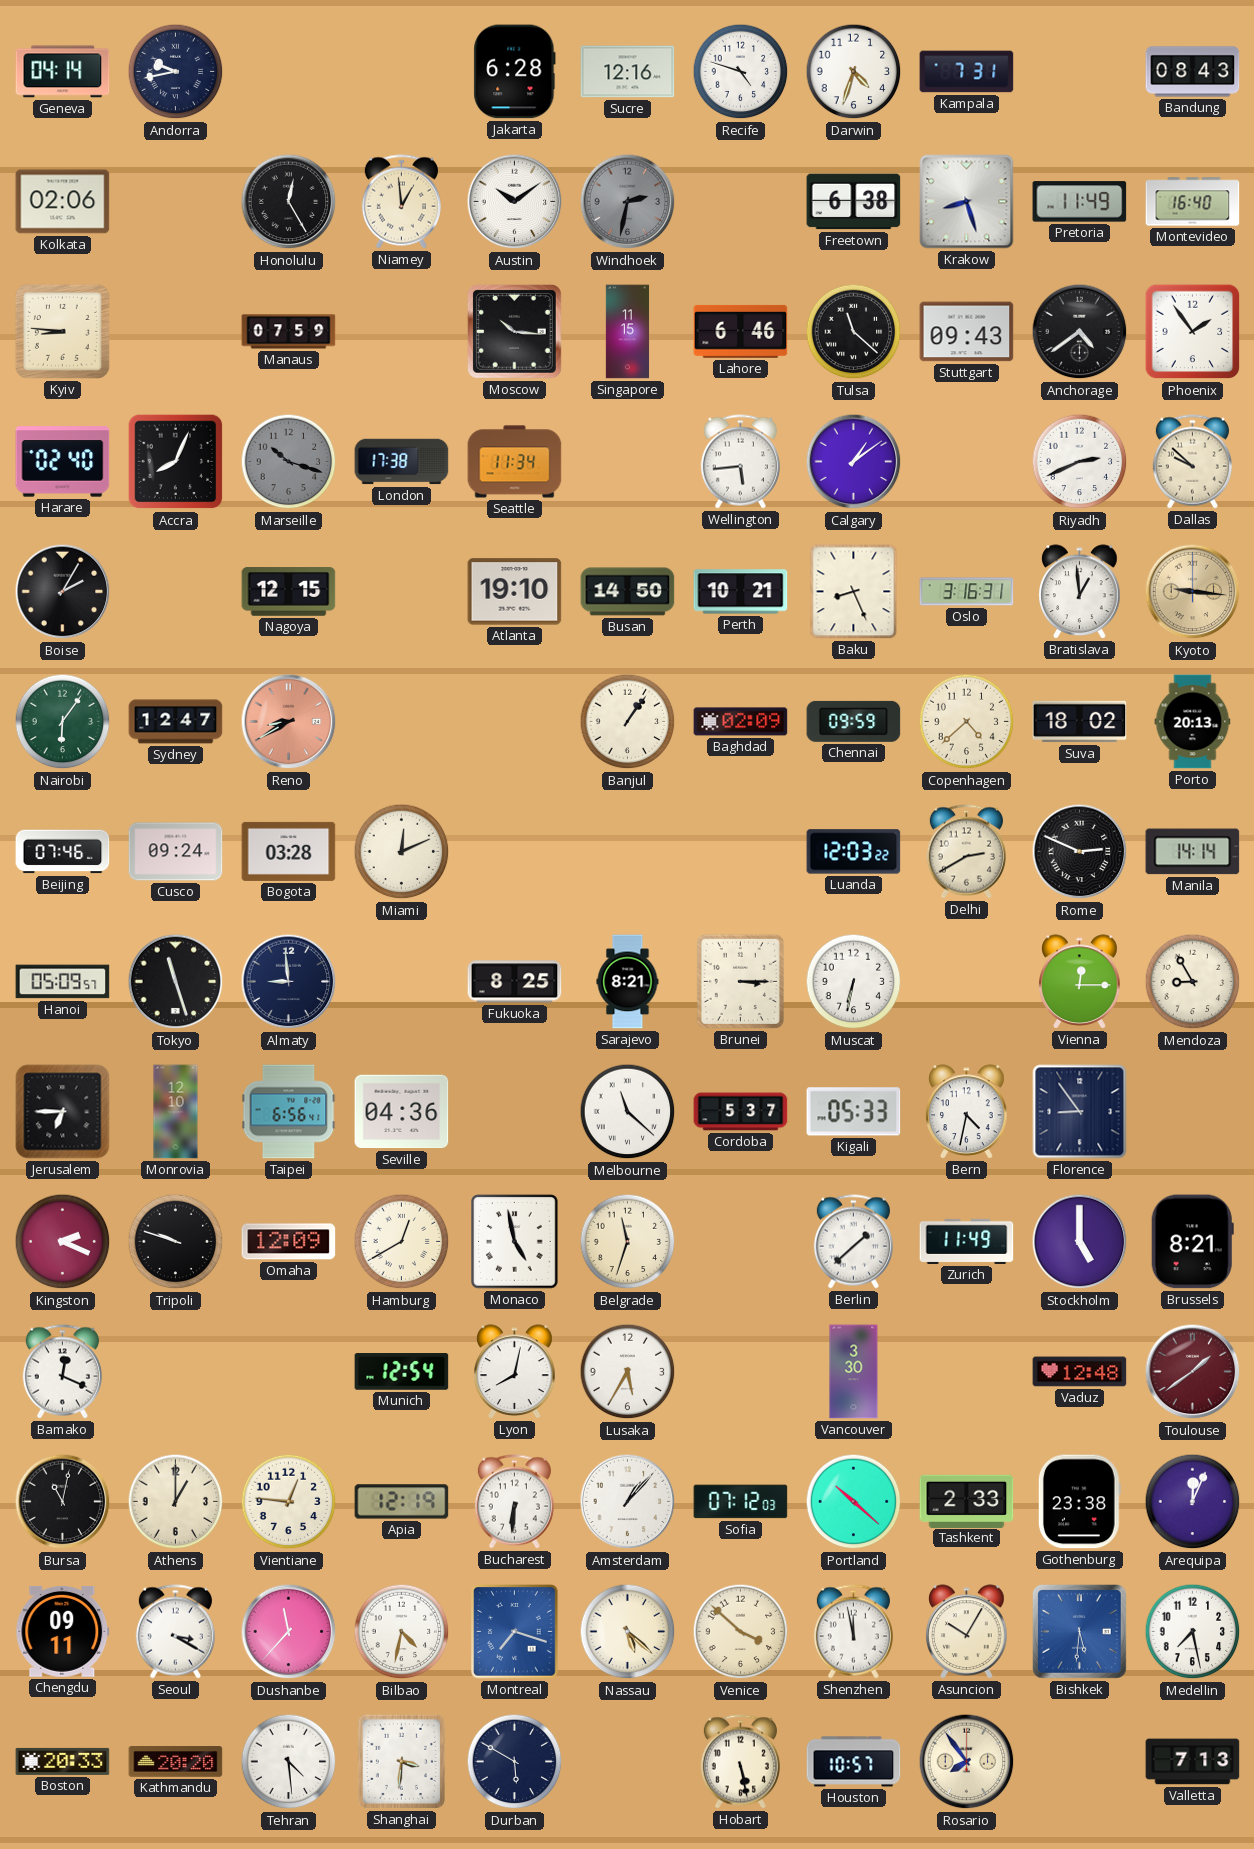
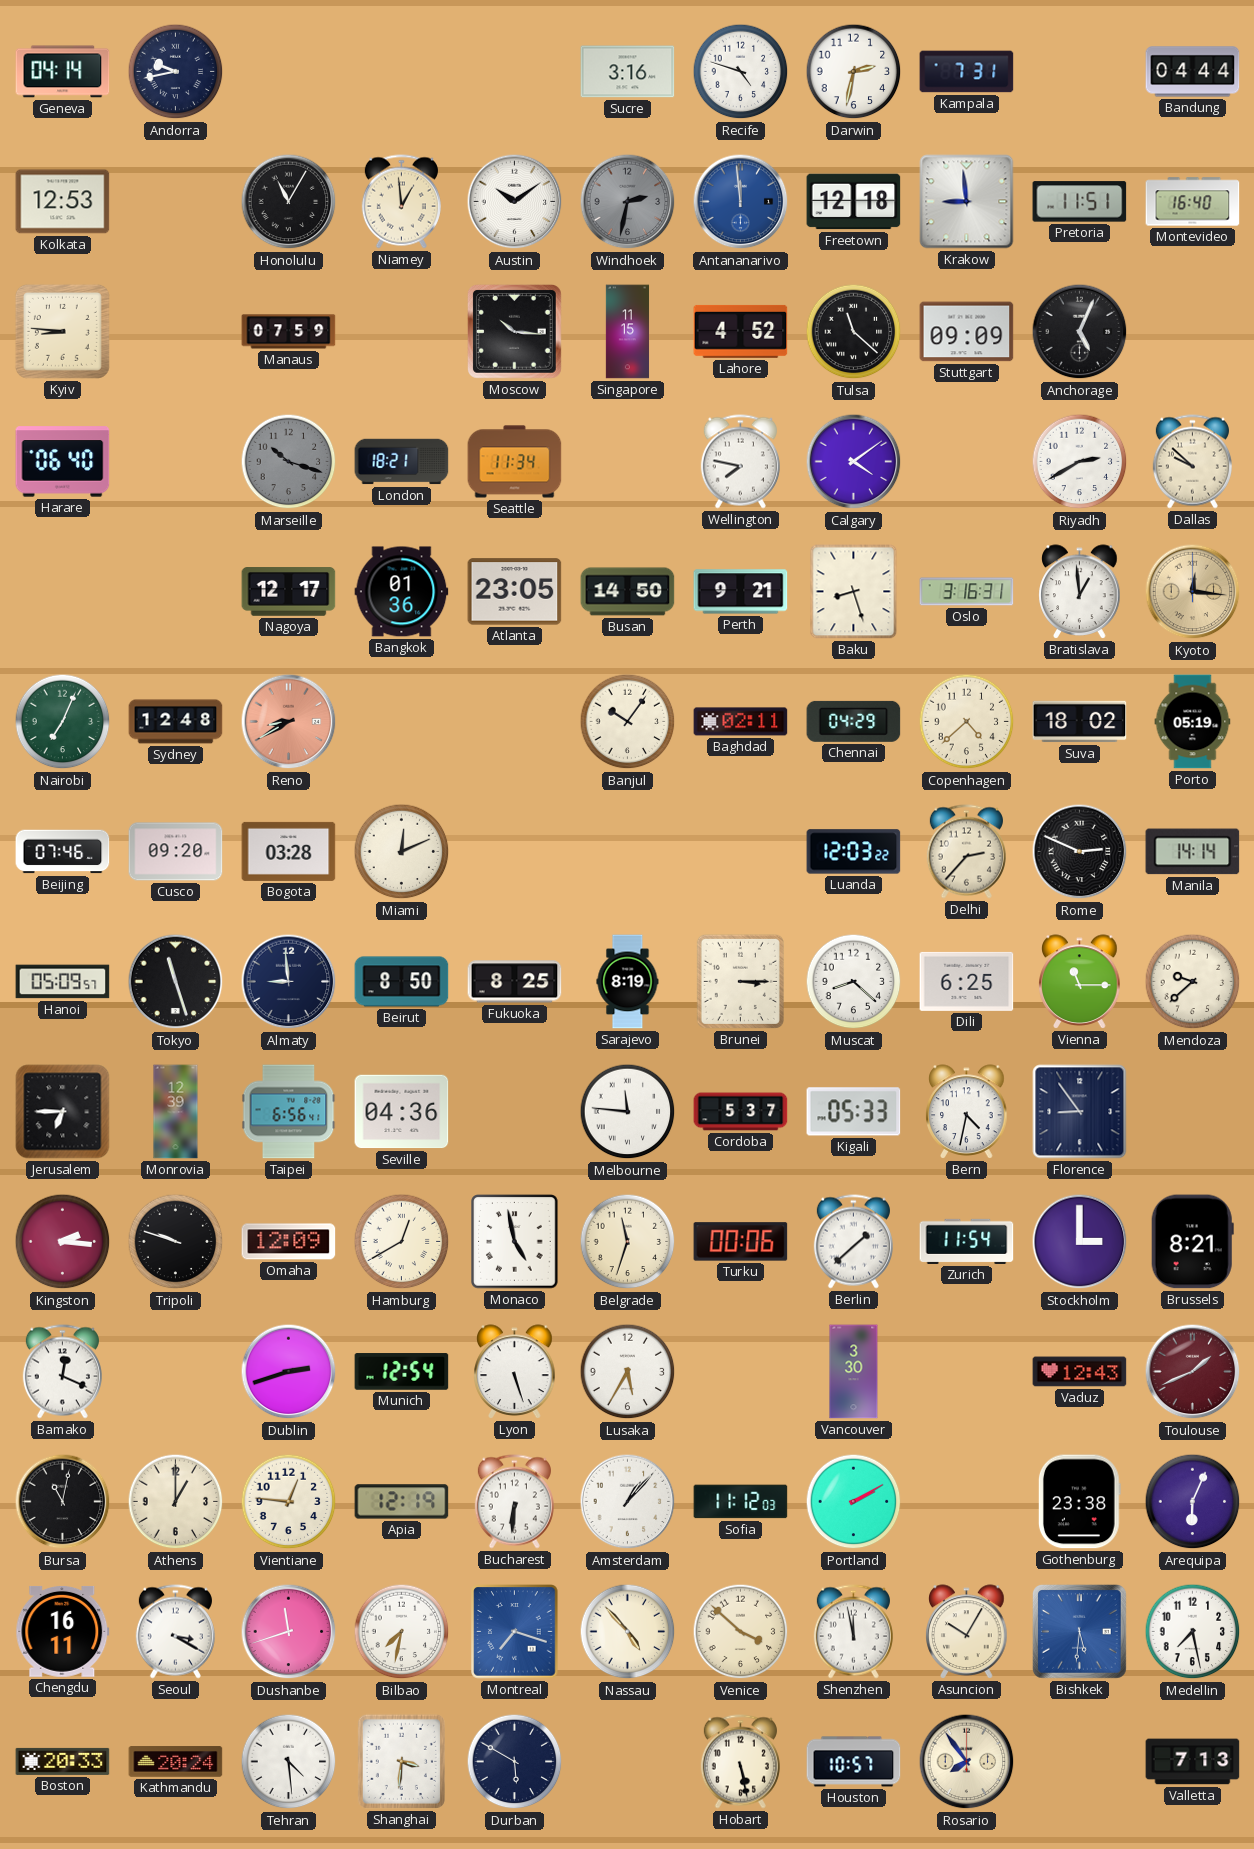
Jakarta: 6:28 -> none
Sucre: 12:16 -> 3:16
Darwin: 4:33 -> 2:32
Bandung: 08:43 -> 04:44
Kolkata: 02:06 -> 12:53
Honolulu: 12:25 -> 11:05
Antananarivo: none -> 11:59
Freetown: 6:38 -> 12:18
Krakow: 8:27 -> 8:59
Pretoria: 11:49 -> 11:51
Lahore: 6:46 -> 4:52
Stuttgart: 09:43 -> 09:09
Anchorage: 4:39 -> 5:04
Phoenix: 1:54 -> none
Harare: 02:40 -> 06:40
Accra: 8:04 -> none
London: 17:38 -> 18:21
Wellington: 5:44 -> 7:47
Calgary: 1:09 -> 4:09
Riyadh: 2:41 -> 2:40
Boise: 2:05 -> none
Nagoya: 12:15 -> 12:17
Bangkok: none -> 01:36
Atlanta: 19:10 -> 23:05
Perth: 10:21 -> 9:21
Baku: 8:26 -> 8:27
Kyoto: 9:16 -> 12:16
Nairobi: 6:06 -> 7:04
Sydney: 12:47 -> 12:48
Banjul: 1:06 -> 10:06
Baghdad: 02:09 -> 02:11
Chennai: 09:59 -> 04:29
Porto: 20:13 -> 05:19
Cusco: 09:24 -> 09:20
Delhi: 2:40 -> 2:37
Beirut: none -> 8:50
Sarajevo: 8:21 -> 8:19
Muscat: 6:32 -> 8:22
Dili: none -> 6:25
Vienna: 12:15 -> 11:15
Mendoza: 8:55 -> 9:38
Monrovia: 12:10 -> 12:39
Melbourne: 11:22 -> 11:46
Kingston: 2:19 -> 2:16
Turku: none -> 00:06
Zurich: 11:49 -> 11:54
Stockholm: 5:00 -> 3:00
Dublin: none -> 2:42
Lyon: 8:02 -> 5:27
Vaduz: 12:48 -> 12:43
Toulouse: 1:39 -> 1:41
Sofia: 07:12 -> 11:12
Portland: 10:22 -> 2:10
Tashkent: 2:33 -> none
Arequipa: 12:04 -> 6:04
Chengdu: 09:11 -> 16:11
Dushanbe: 11:37 -> 11:42
Bilbao: 4:32 -> 7:32
Nassau: 5:22 -> 4:53
Kathmandu: 20:20 -> 20:24
